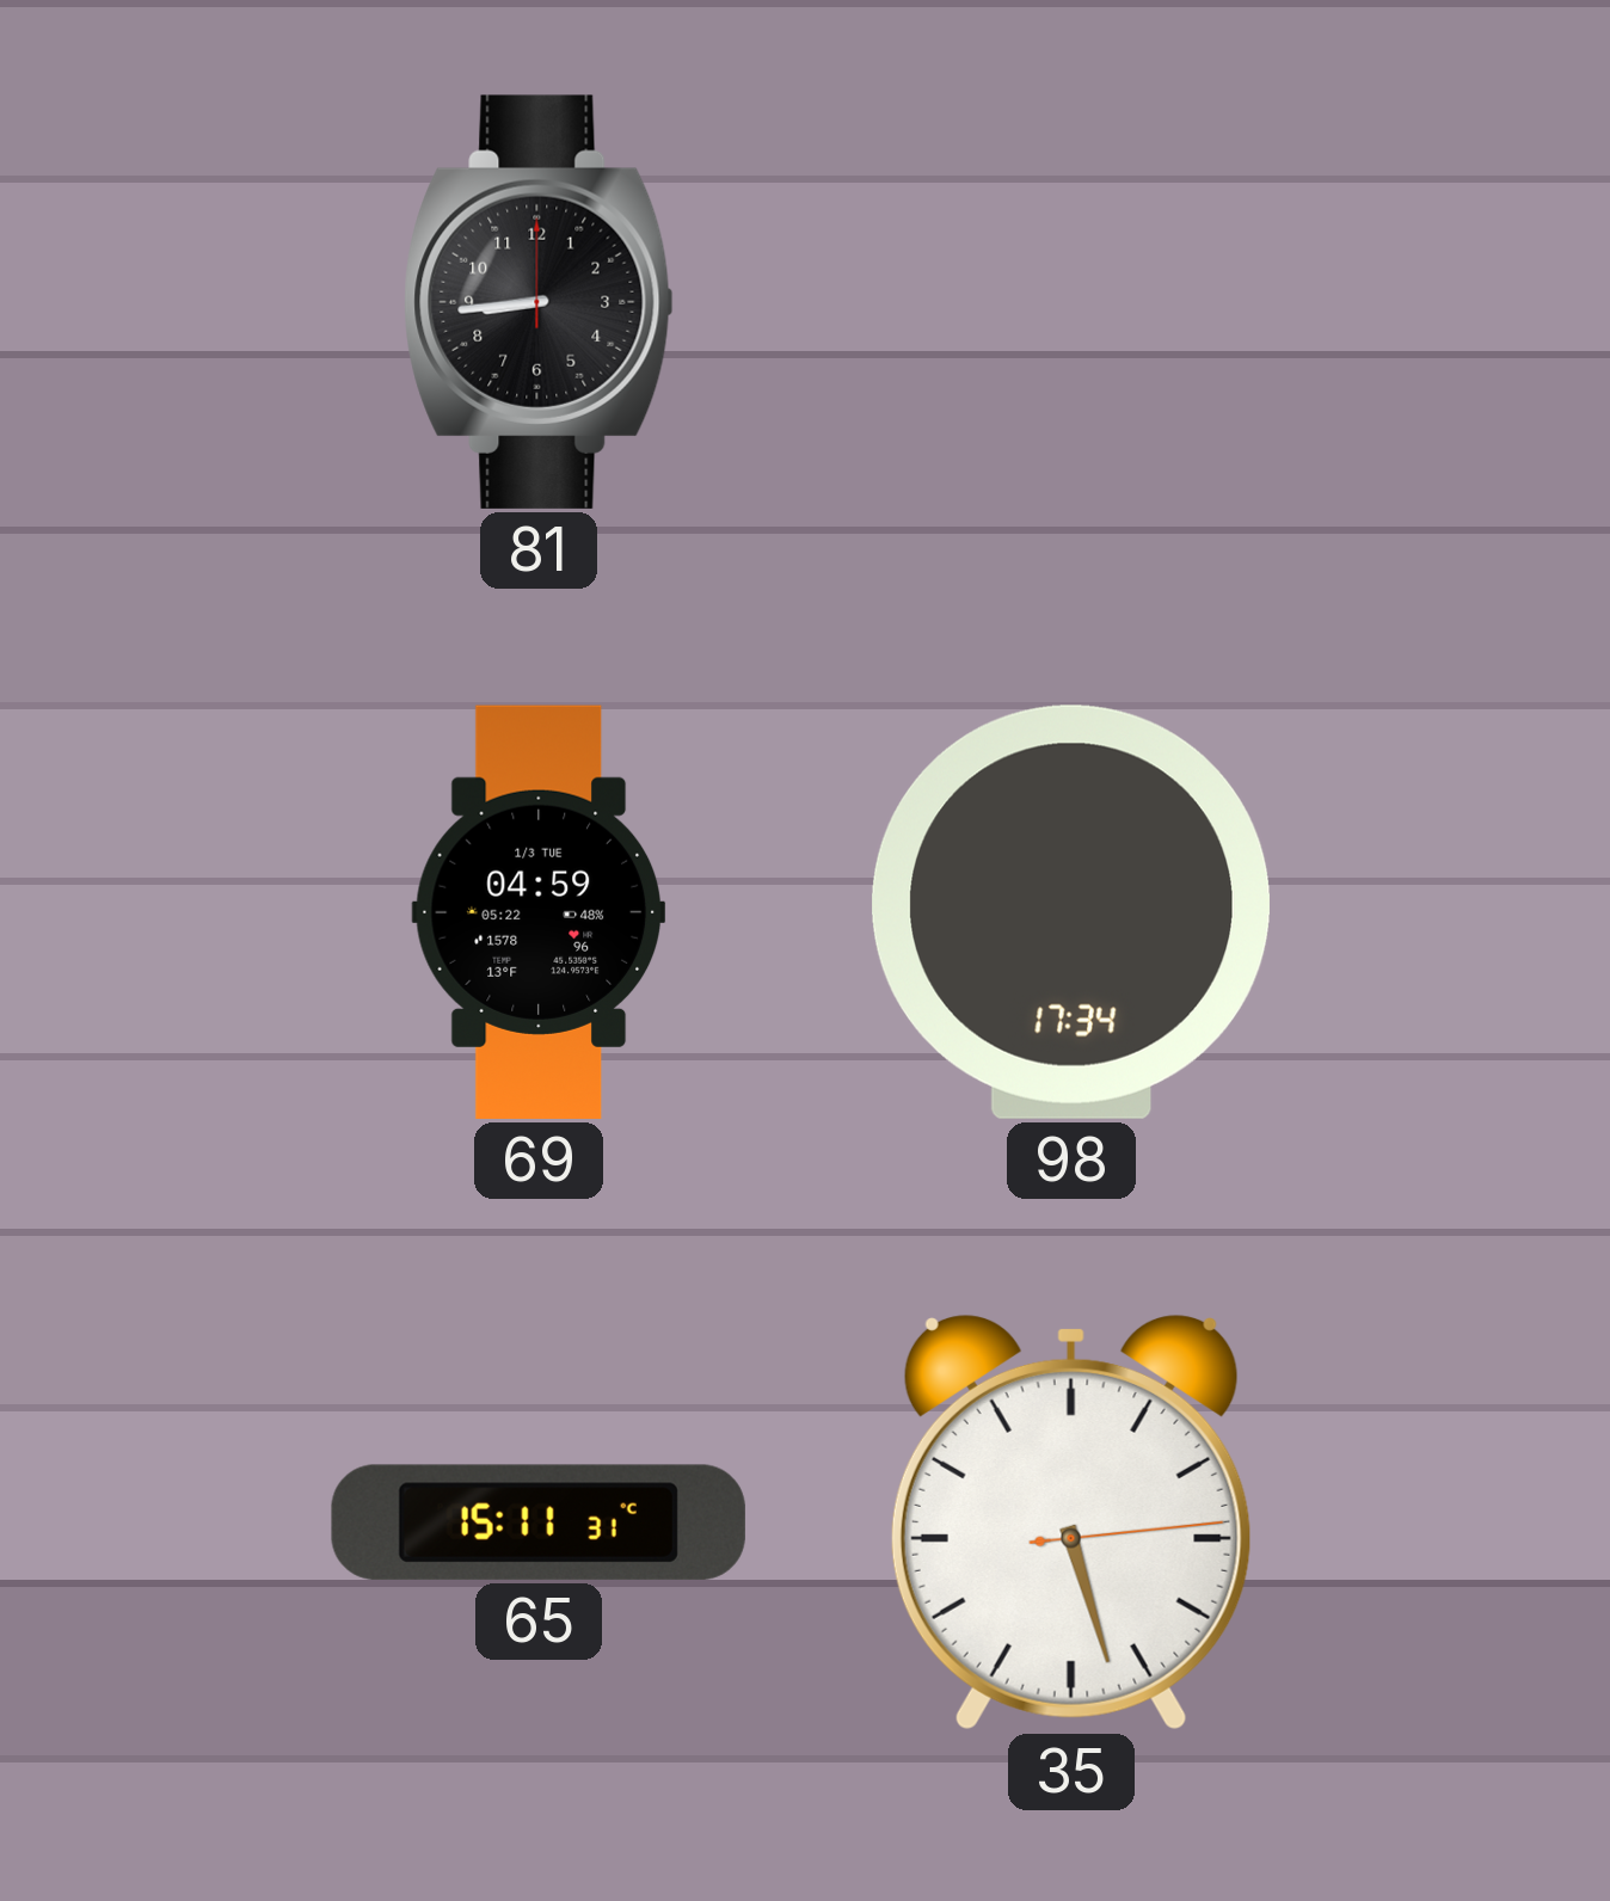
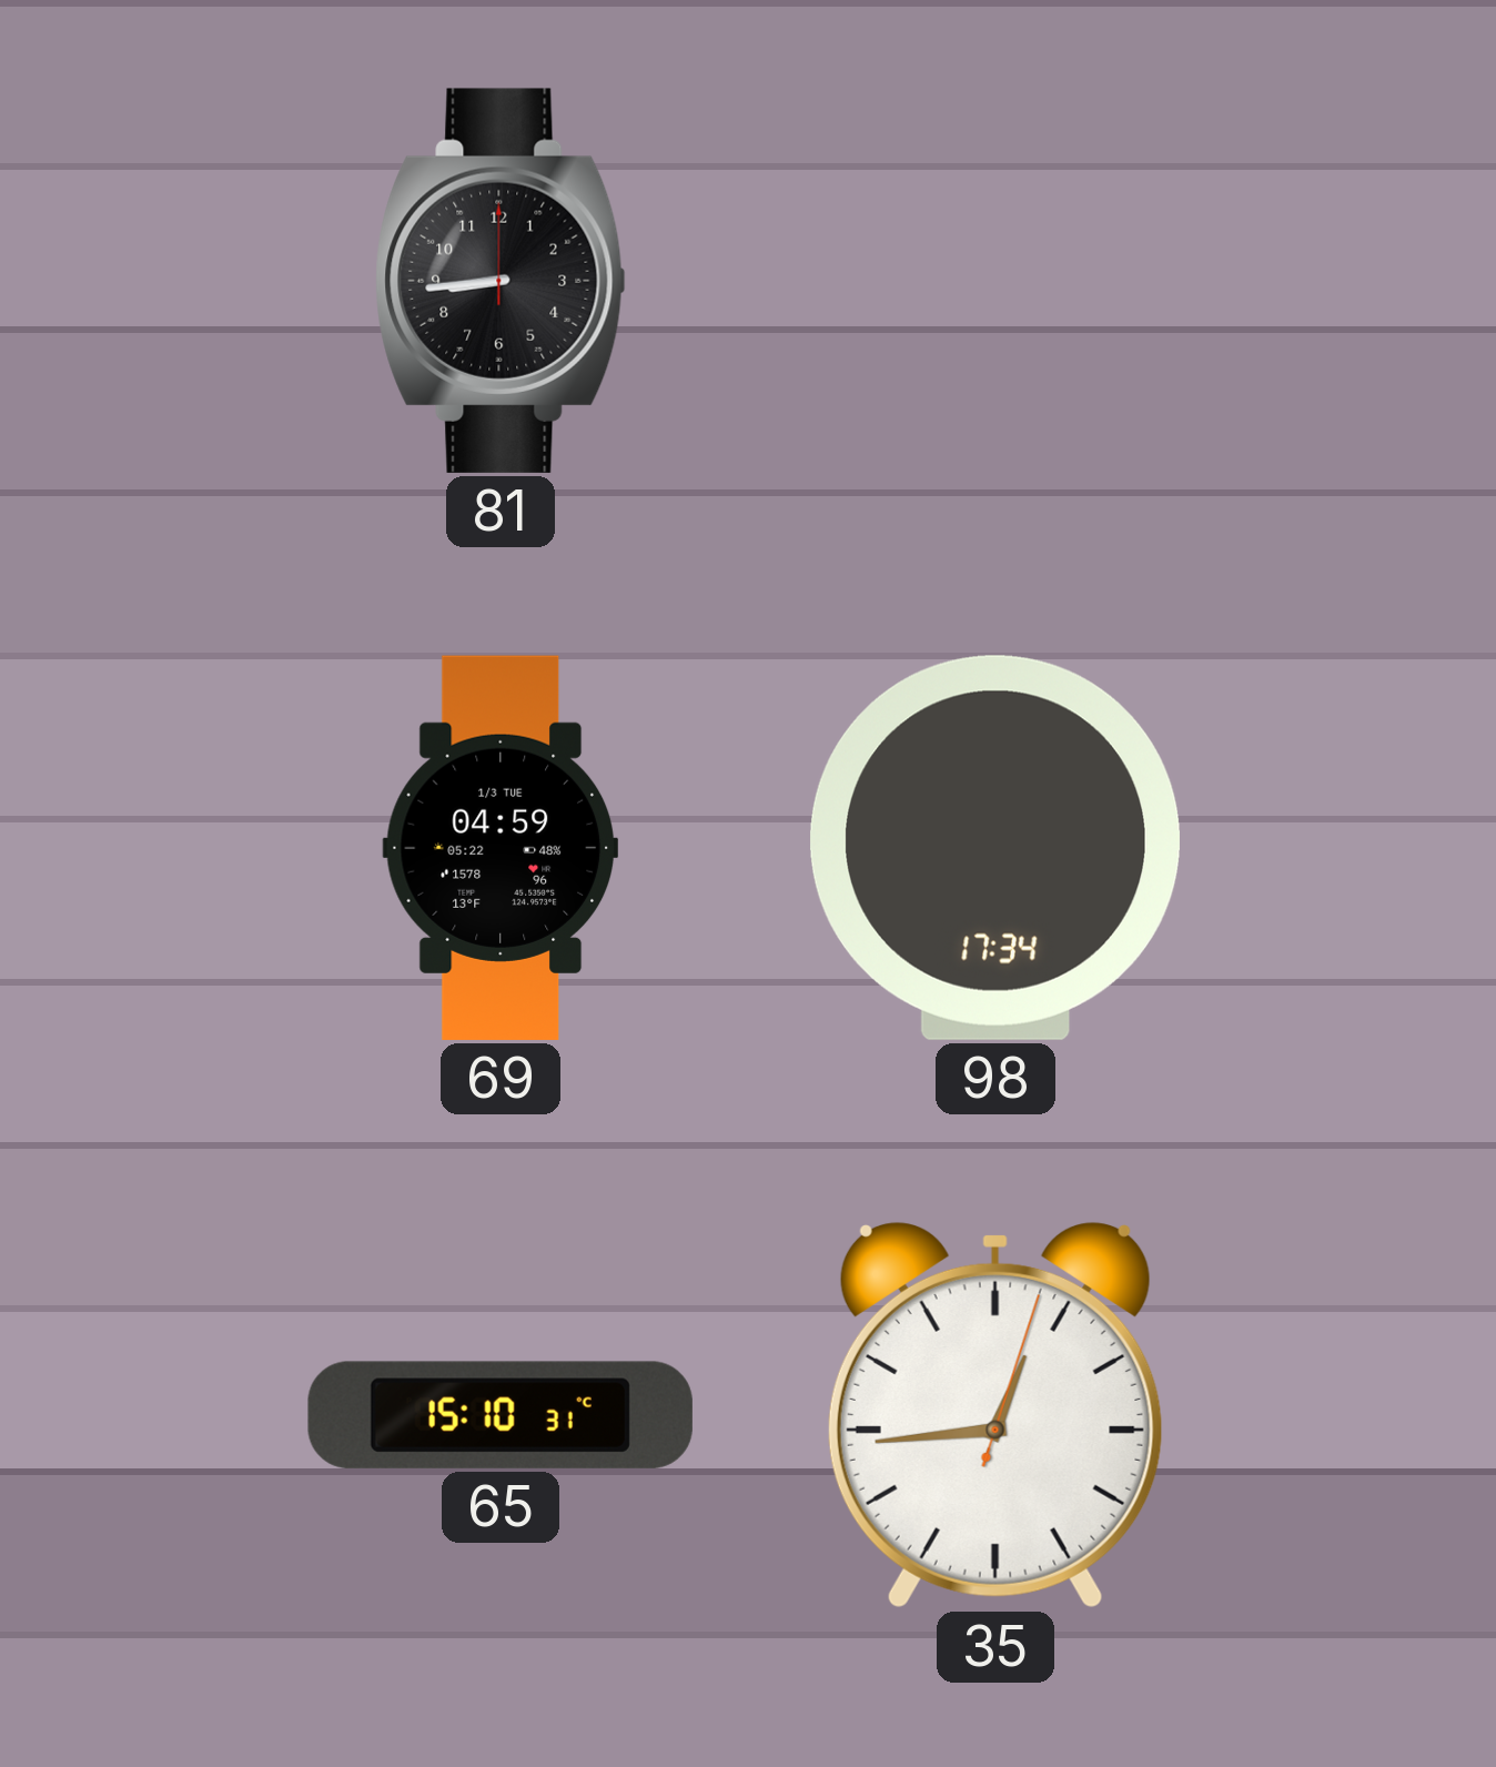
65: 15:11 -> 15:10
35: 5:27 -> 12:44
